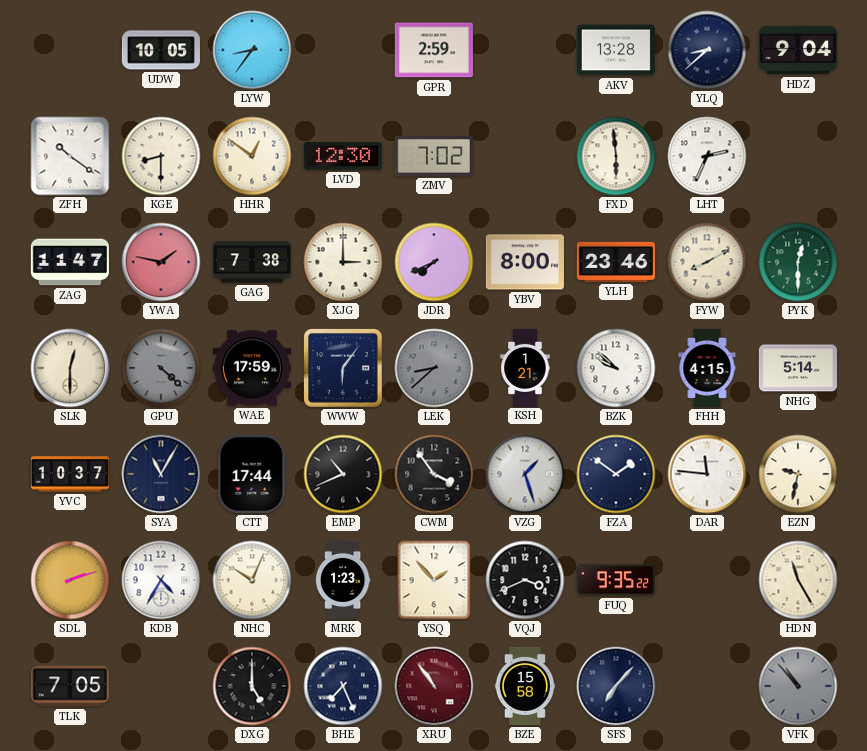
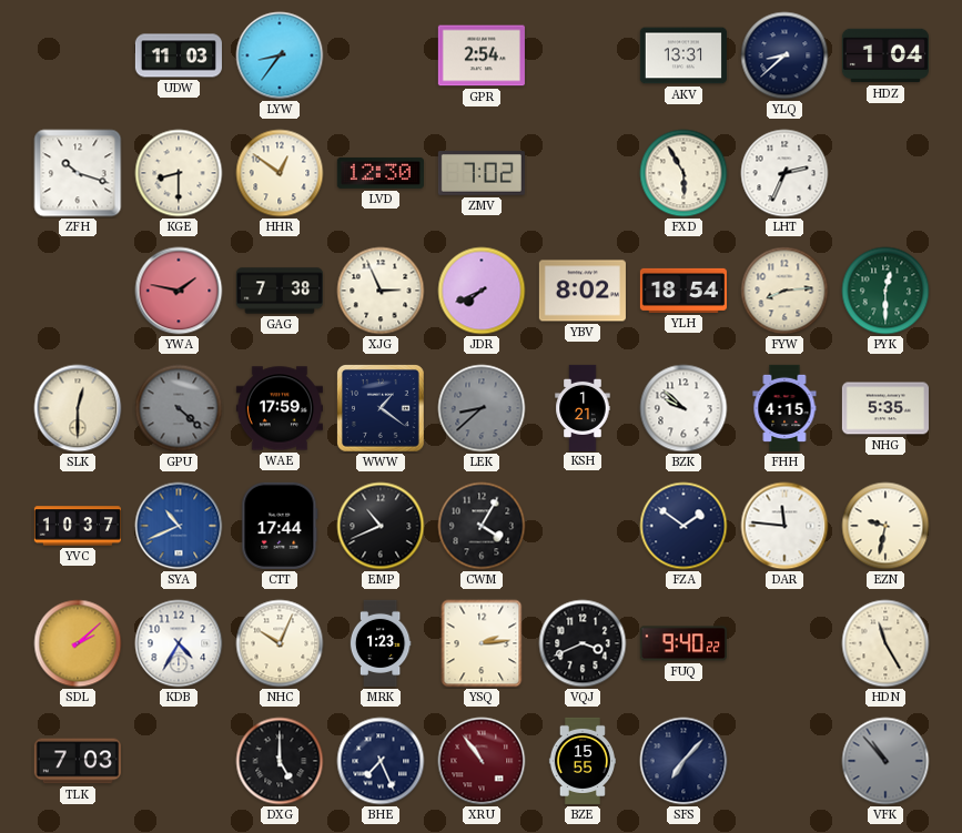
UDW: 10:05 -> 11:03
GPR: 2:59 -> 2:54
AKV: 13:28 -> 13:31
HDZ: 9:04 -> 1:04
ZFH: 10:21 -> 10:18
FXD: 5:59 -> 5:55
ZAG: 11:47 -> none
XJG: 3:00 -> 2:56
YBV: 8:00 -> 8:02
YLH: 23:46 -> 18:54
FYW: 8:10 -> 8:14
WWW: 6:06 -> 1:21
NHG: 5:14 -> 5:35
SYA: 11:05 -> 10:41
SYA dial: navy -> blue
CWM: 3:54 -> 4:05
VZG: 1:27 -> none
SDL: 2:12 -> 2:08
YSQ: 1:53 -> 2:14
FUQ: 9:35 -> 9:40
TLK: 7:05 -> 7:03
BZE: 15:58 -> 15:55
